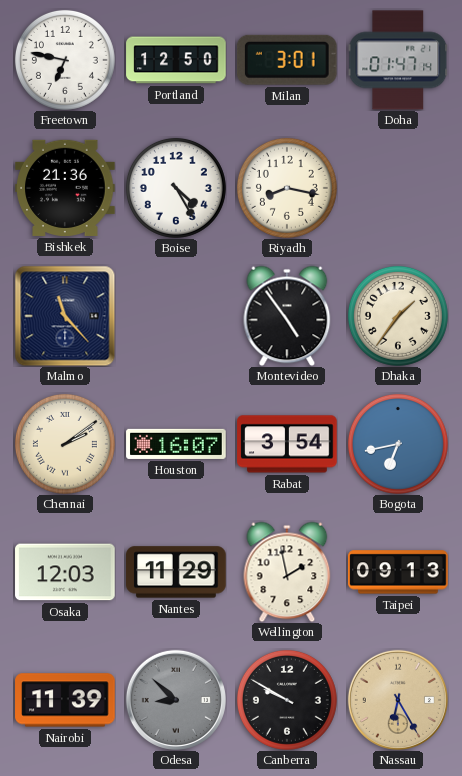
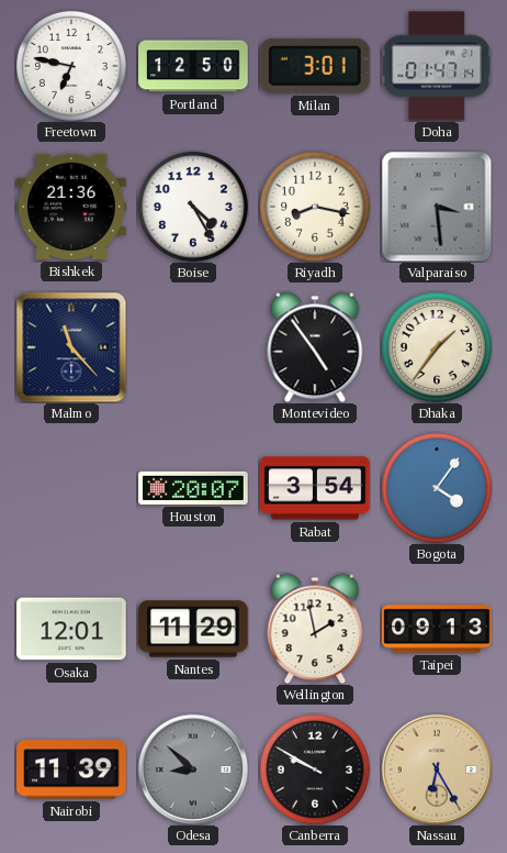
Valparaiso: none -> 3:29
Chennai: 2:09 -> none
Houston: 16:07 -> 20:07
Bogota: 6:43 -> 4:06
Osaka: 12:03 -> 12:01
